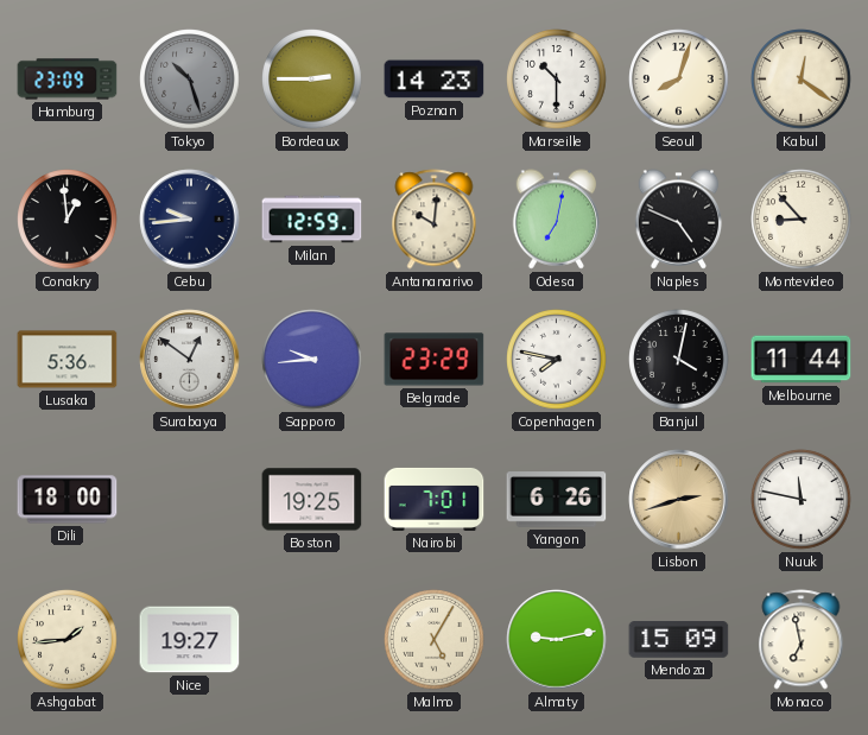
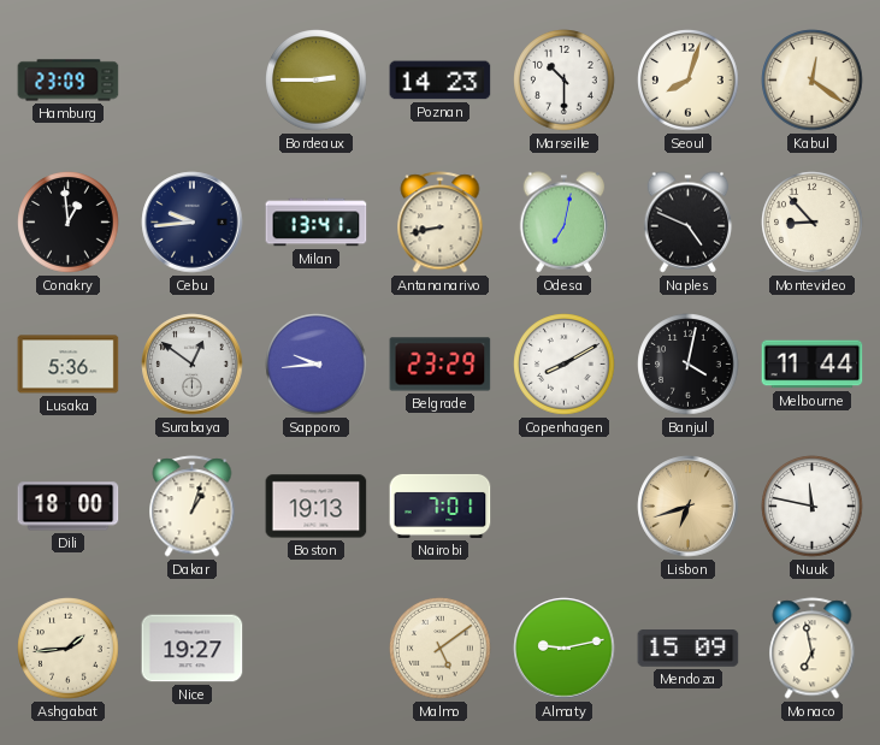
Tokyo: 10:27 -> none
Milan: 12:59 -> 13:41
Antananarivo: 10:01 -> 8:43
Copenhagen: 7:47 -> 8:10
Dakar: none -> 1:03
Boston: 19:25 -> 19:13
Yangon: 6:26 -> none
Lisbon: 2:42 -> 6:42
Malmo: 5:05 -> 5:09
